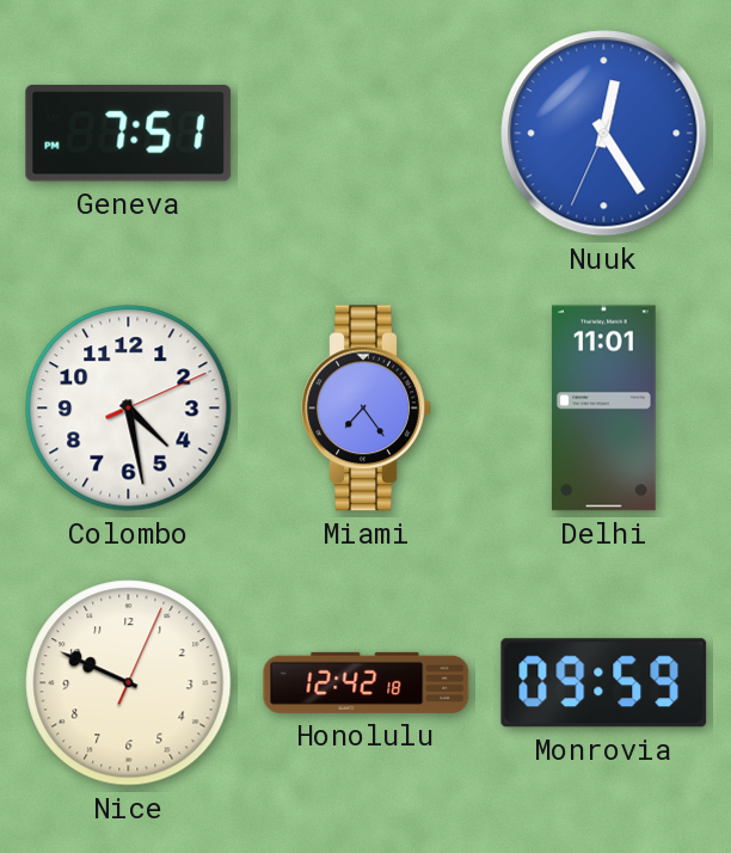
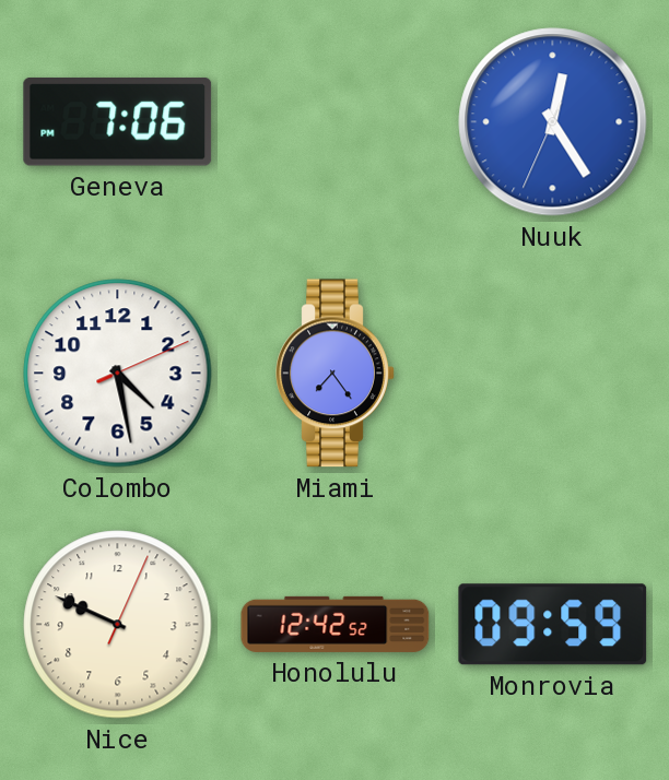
Geneva: 7:51 -> 7:06
Delhi: 11:01 -> none
Honolulu: 12:42:18 -> 12:42:52
